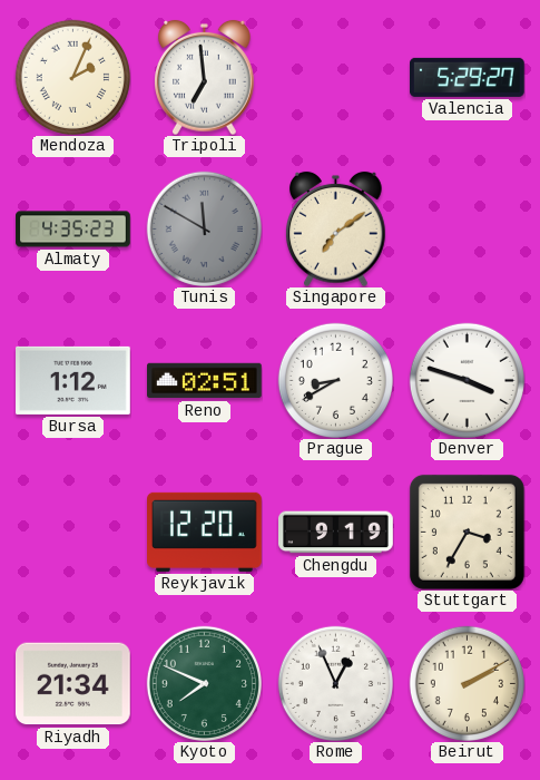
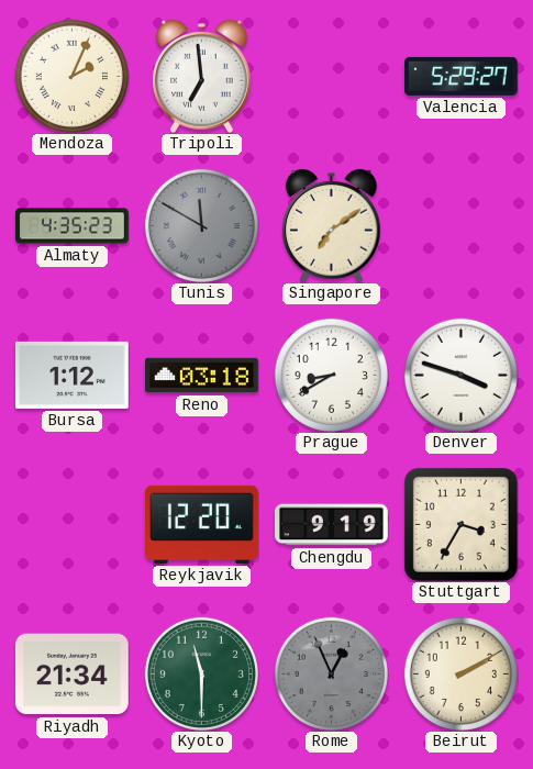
Reno: 02:51 -> 03:18
Kyoto: 7:49 -> 11:30
Rome dial: white -> grey
